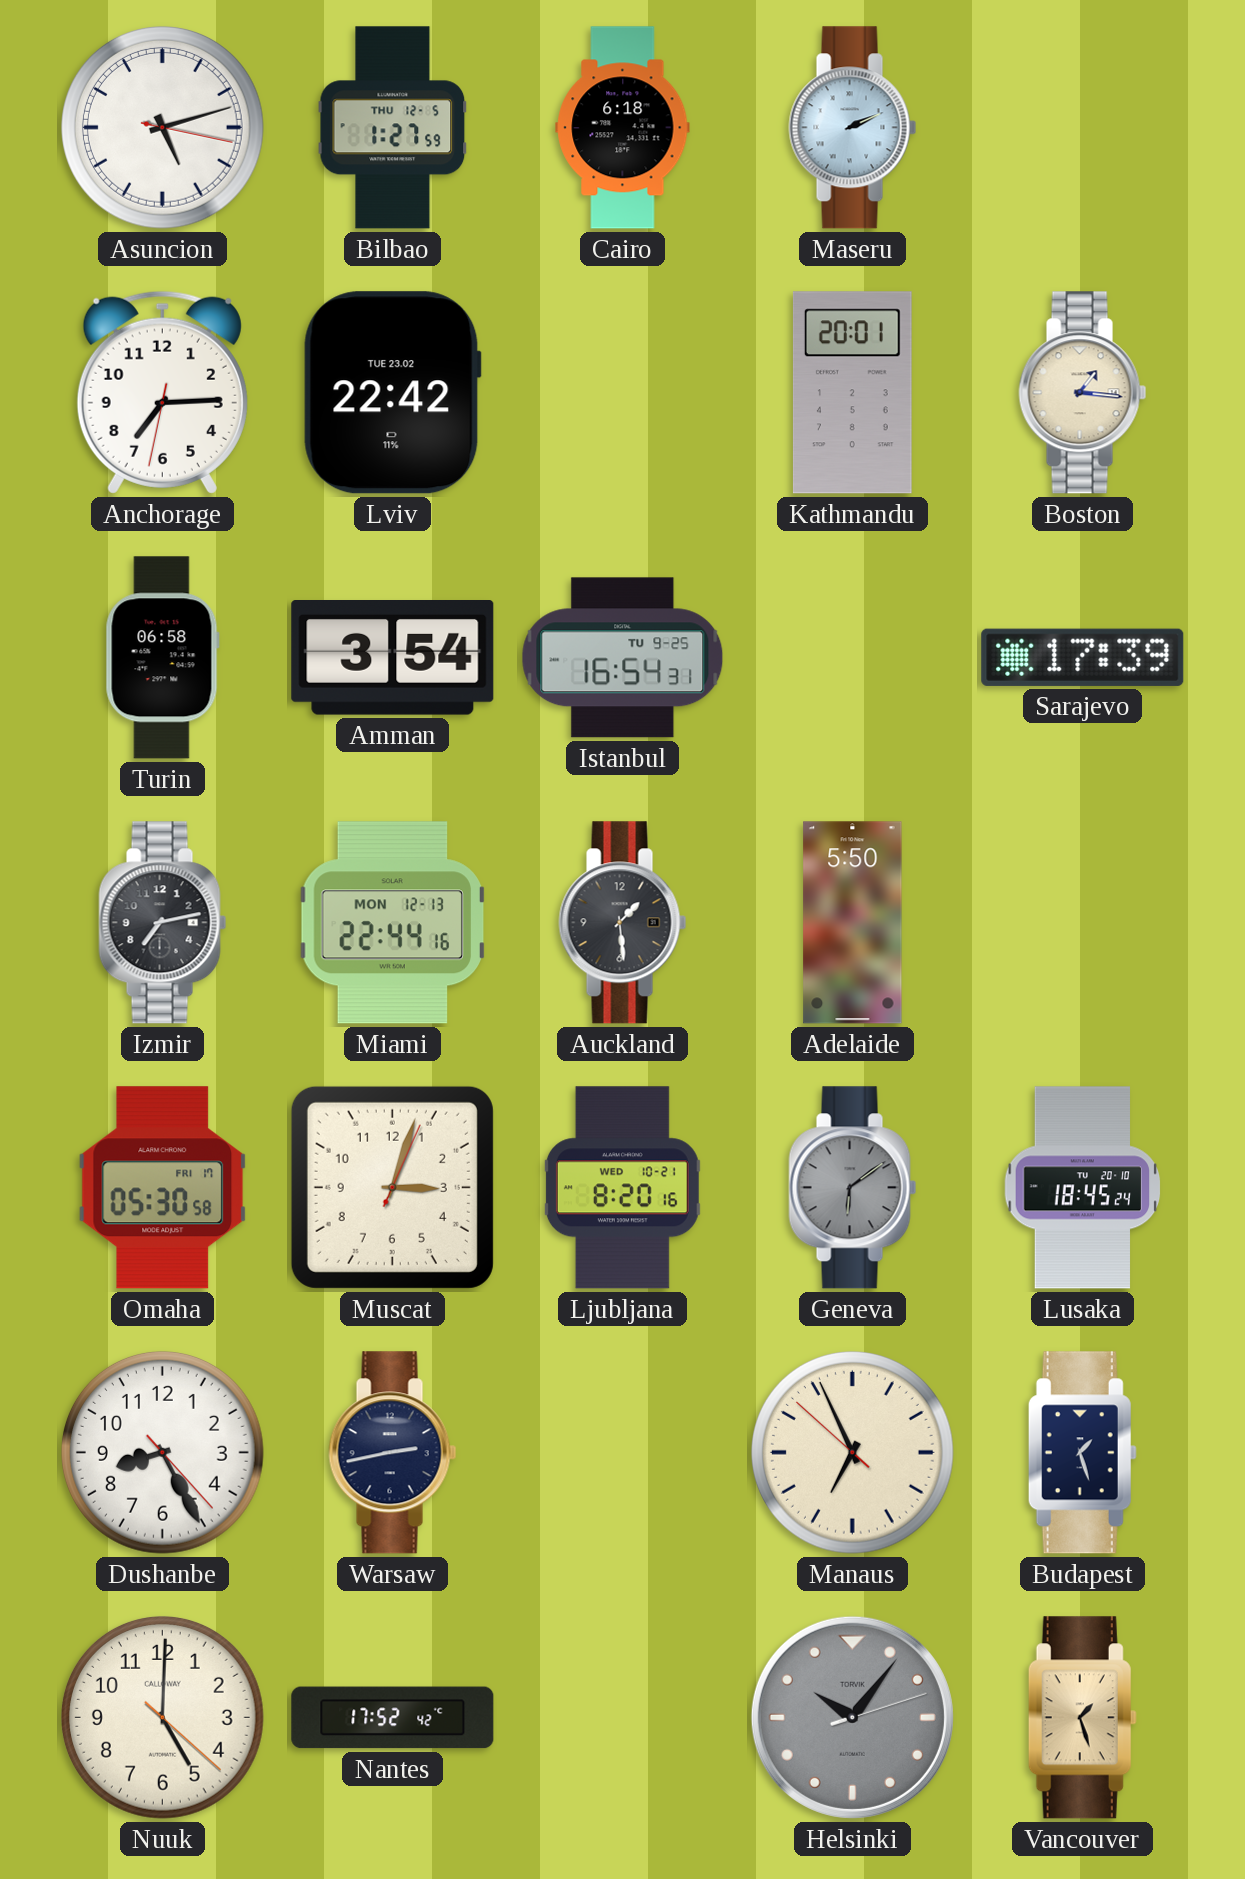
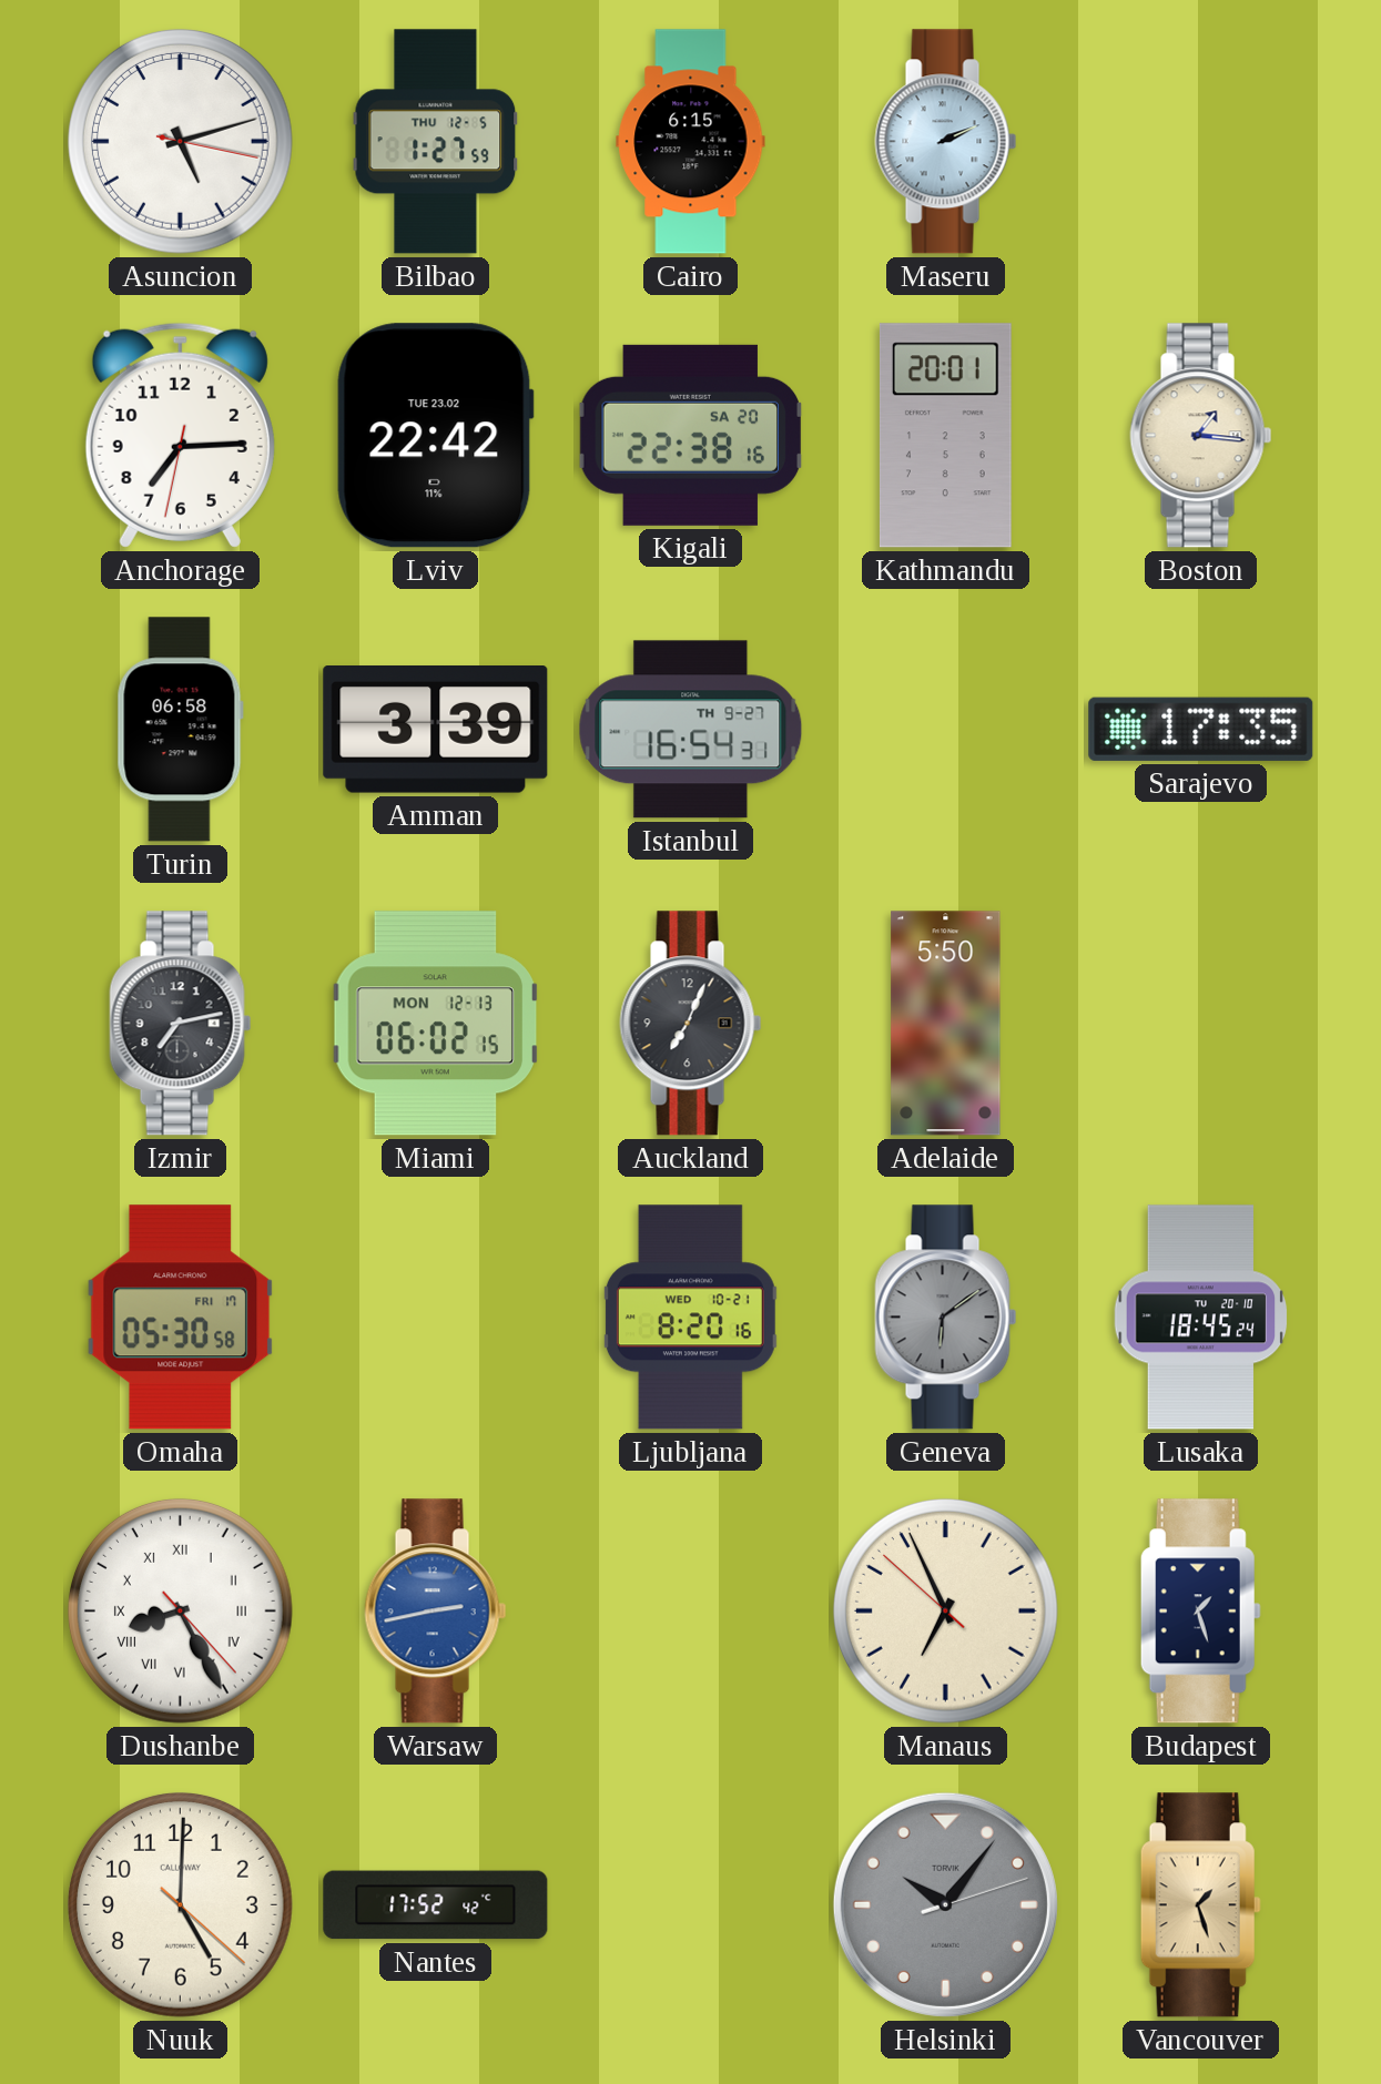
Cairo: 6:18 -> 6:15
Kigali: none -> 22:38
Amman: 3:54 -> 3:39
Istanbul date: TU 9-25 -> TH 9-27
Sarajevo: 17:39 -> 17:35
Miami: 22:44 -> 06:02
Auckland: 1:29 -> 7:04
Muscat: 3:03 -> none
Dushanbe numerals: Arabic -> Roman
Warsaw dial: navy -> blue
